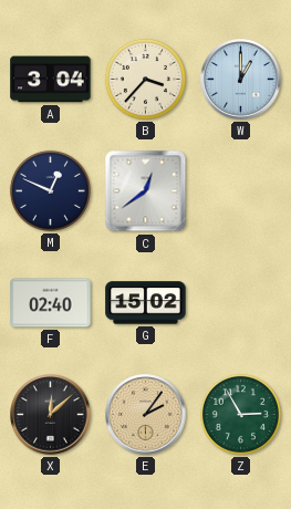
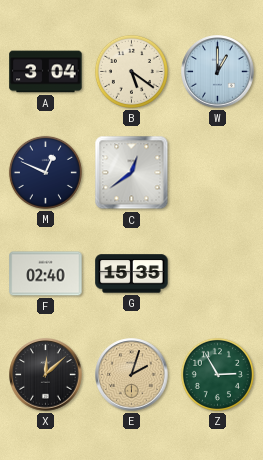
B: 3:37 -> 5:21
G: 15:02 -> 15:35
E: 2:06 -> 2:03
